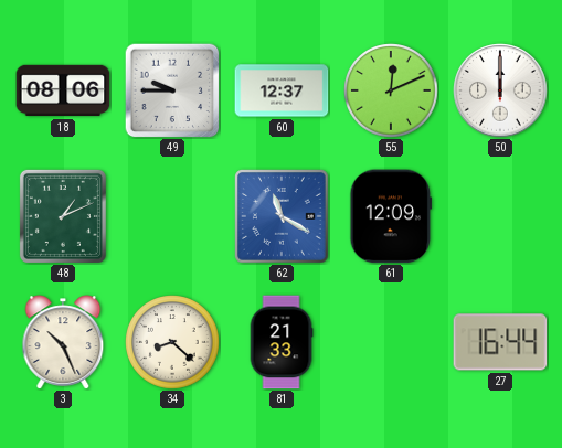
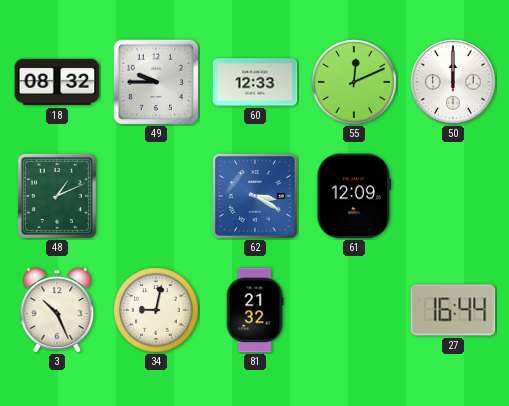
18: 08:06 -> 08:32
60: 12:37 -> 12:33
62: 11:20 -> 3:20
34: 8:22 -> 9:02
81: 21:33 -> 21:32
